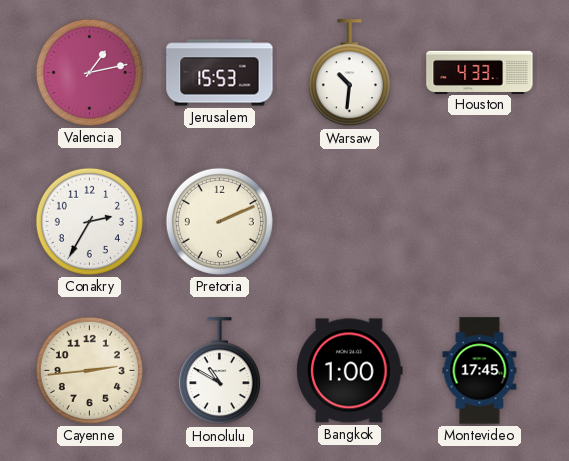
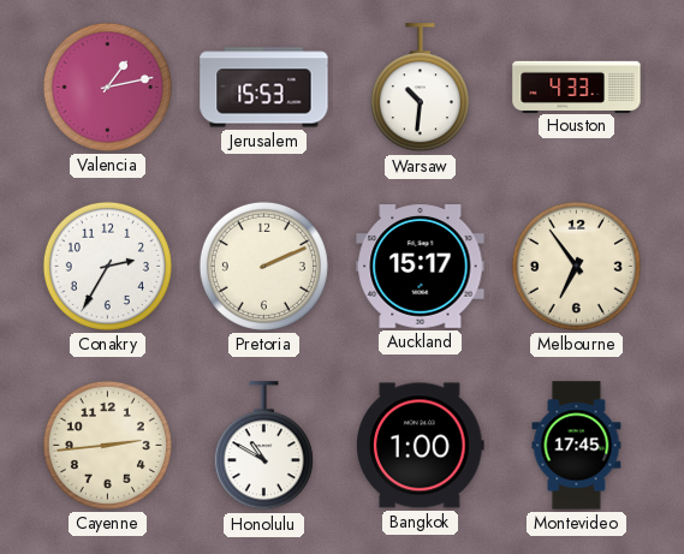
Auckland: none -> 15:17
Melbourne: none -> 6:54
